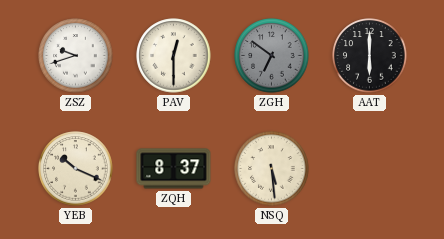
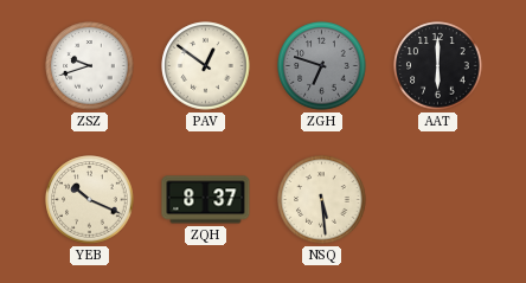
PAV: 12:30 -> 12:51
ZGH: 6:51 -> 6:48
